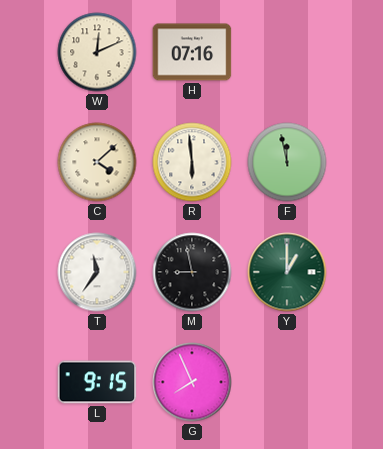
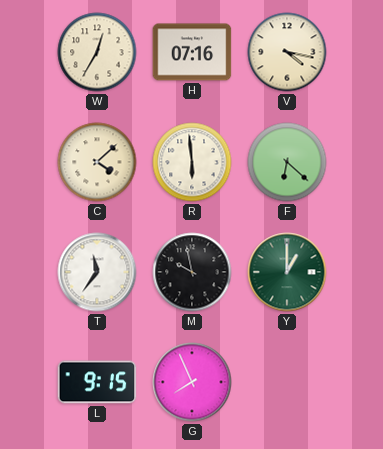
W: 12:11 -> 12:35
V: none -> 4:17
F: 11:58 -> 6:22
M: 8:58 -> 9:58
